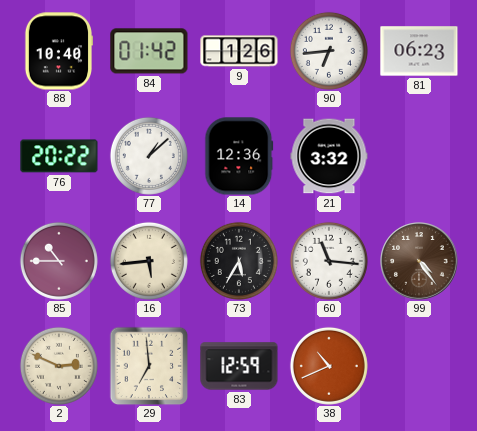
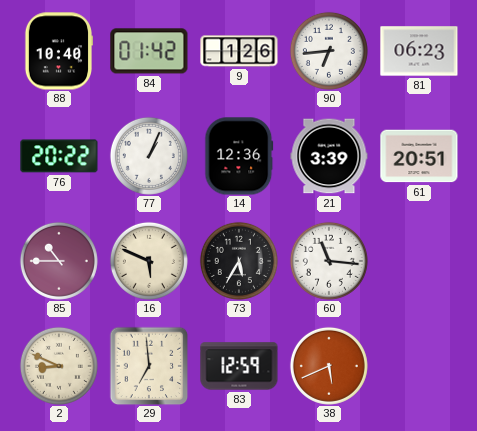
77: 1:08 -> 1:04
21: 3:32 -> 3:39
61: none -> 20:51
16: 5:44 -> 5:49
99: 4:24 -> none
2: 2:49 -> 8:49
38: 10:41 -> 5:41
